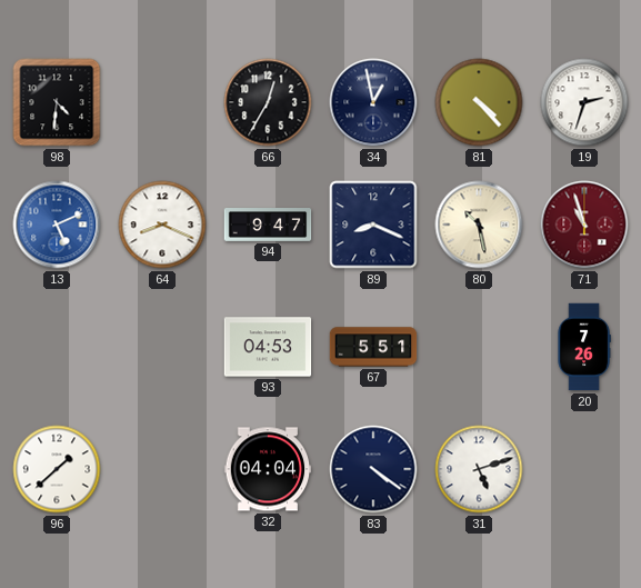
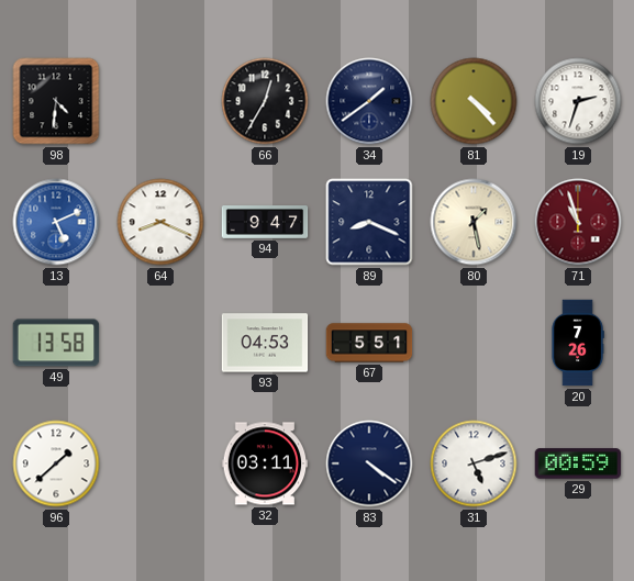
34: 12:58 -> 1:39
80: 10:28 -> 1:28
49: none -> 13:58
32: 04:04 -> 03:11
29: none -> 00:59
